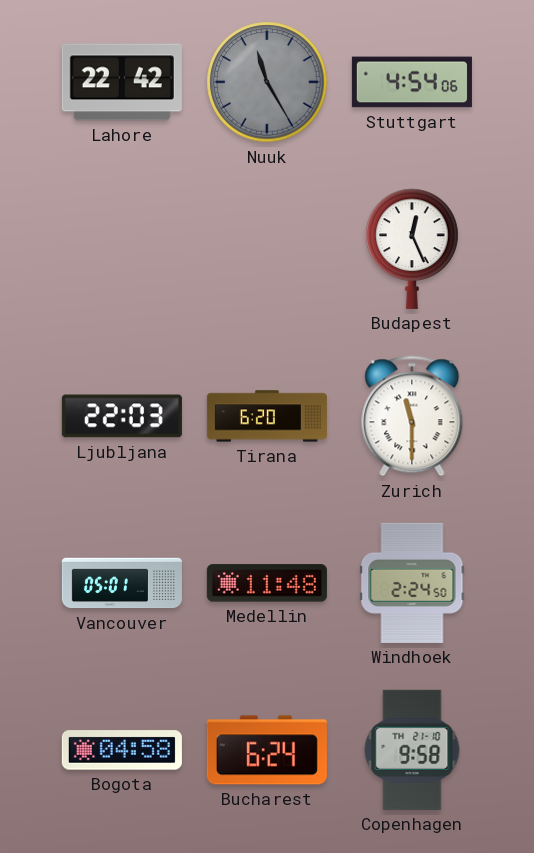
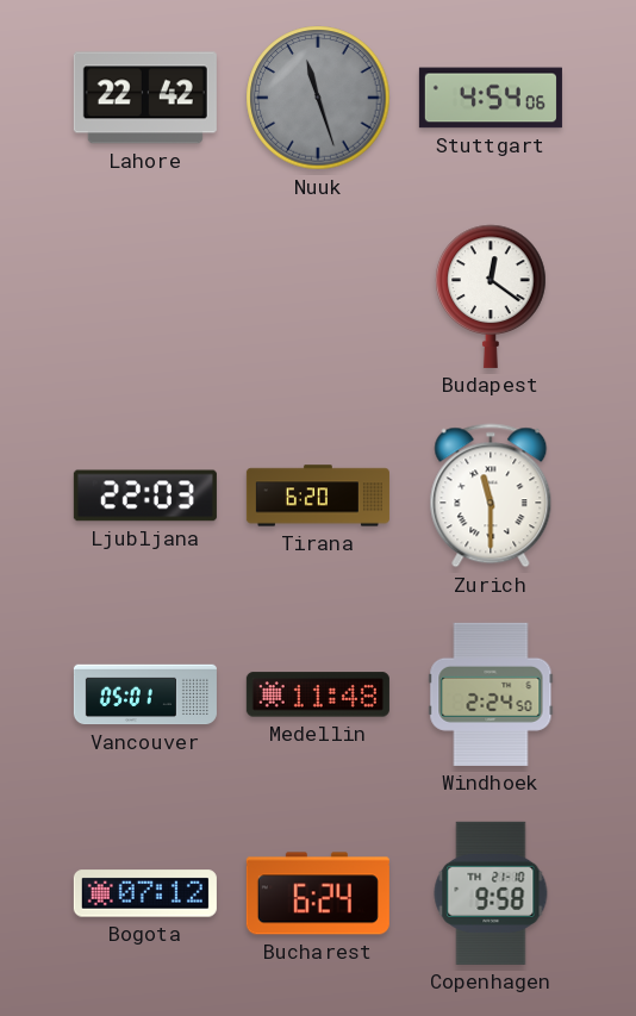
Nuuk: 11:25 -> 11:27
Budapest: 12:26 -> 12:21
Bogota: 04:58 -> 07:12
